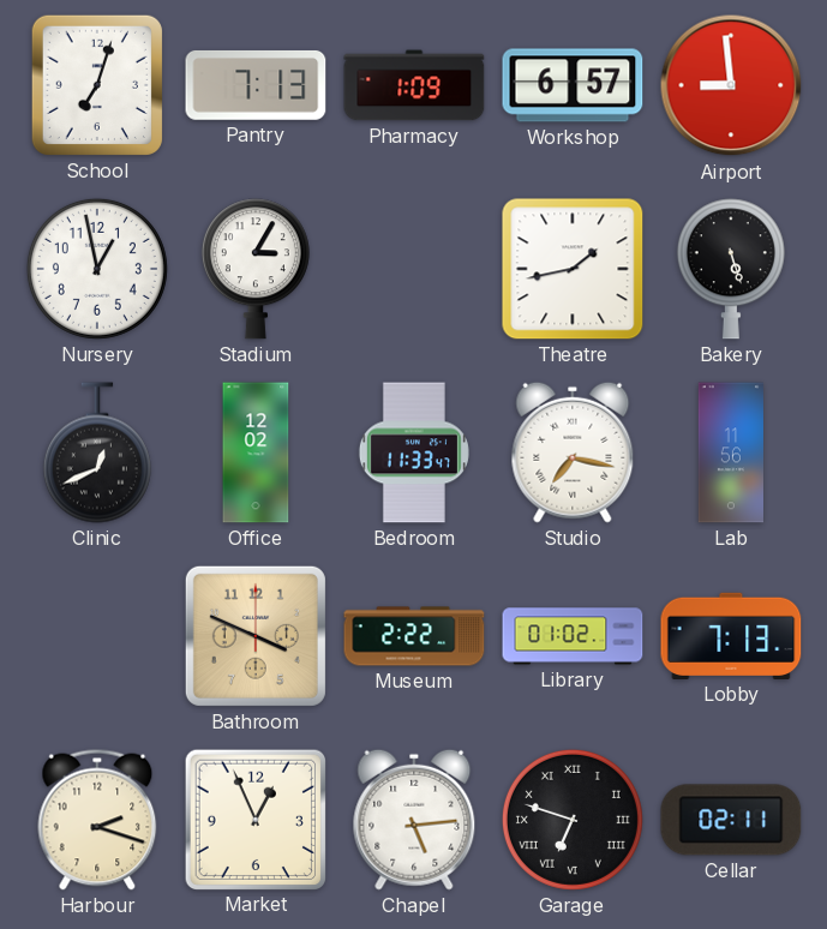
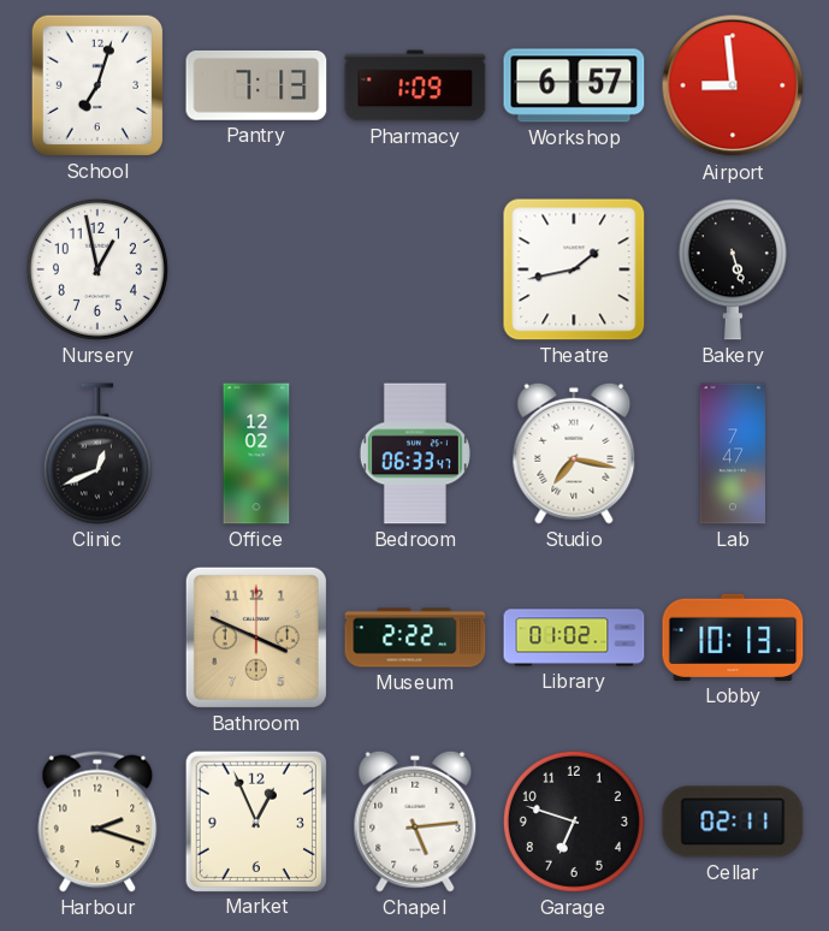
Stadium: 3:05 -> none
Bedroom: 11:33 -> 06:33
Lab: 11:56 -> 7:47
Lobby: 7:13 -> 10:13
Garage numerals: Roman -> Arabic
